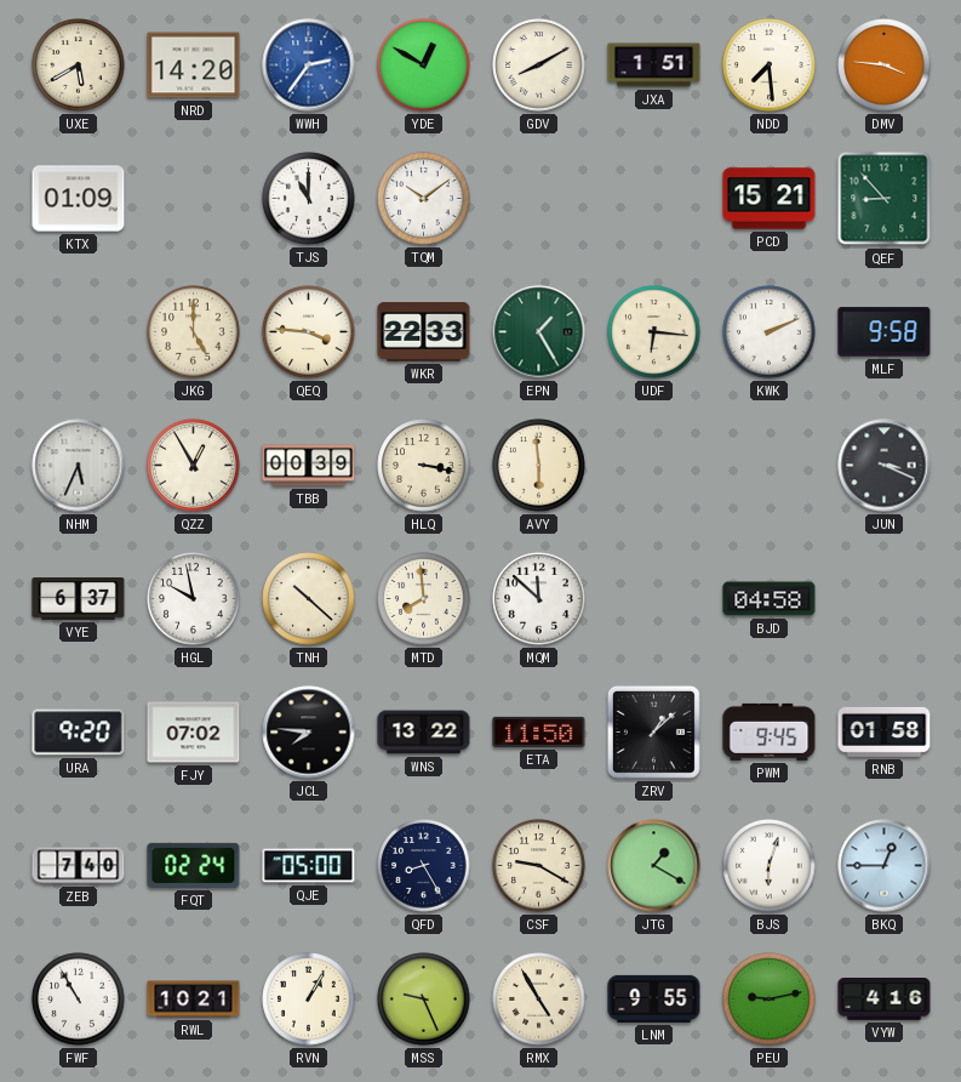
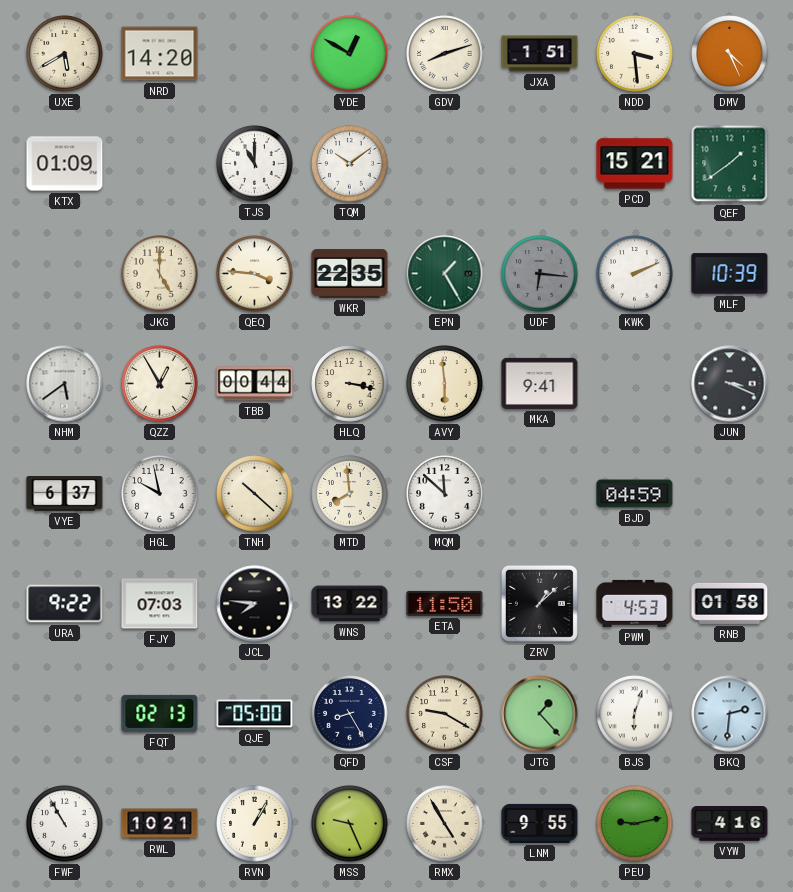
WWH: 2:36 -> none
GDV: 8:10 -> 8:12
NDD: 7:29 -> 3:29
DMV: 3:46 -> 4:26
QEF: 8:53 -> 1:39
WKR: 22:33 -> 22:35
UDF dial: cream -> grey
MLF: 9:58 -> 10:39
NHM: 5:34 -> 5:39
TBB: 00:39 -> 00:44
MKA: none -> 9:41
BJD: 04:58 -> 04:59
URA: 9:20 -> 9:22
FJY: 07:02 -> 07:03
PWM: 9:45 -> 4:53
ZEB: 7:40 -> none
FQT: 02:24 -> 02:13
JTG: 1:20 -> 1:23
BKQ: 12:45 -> 2:31
